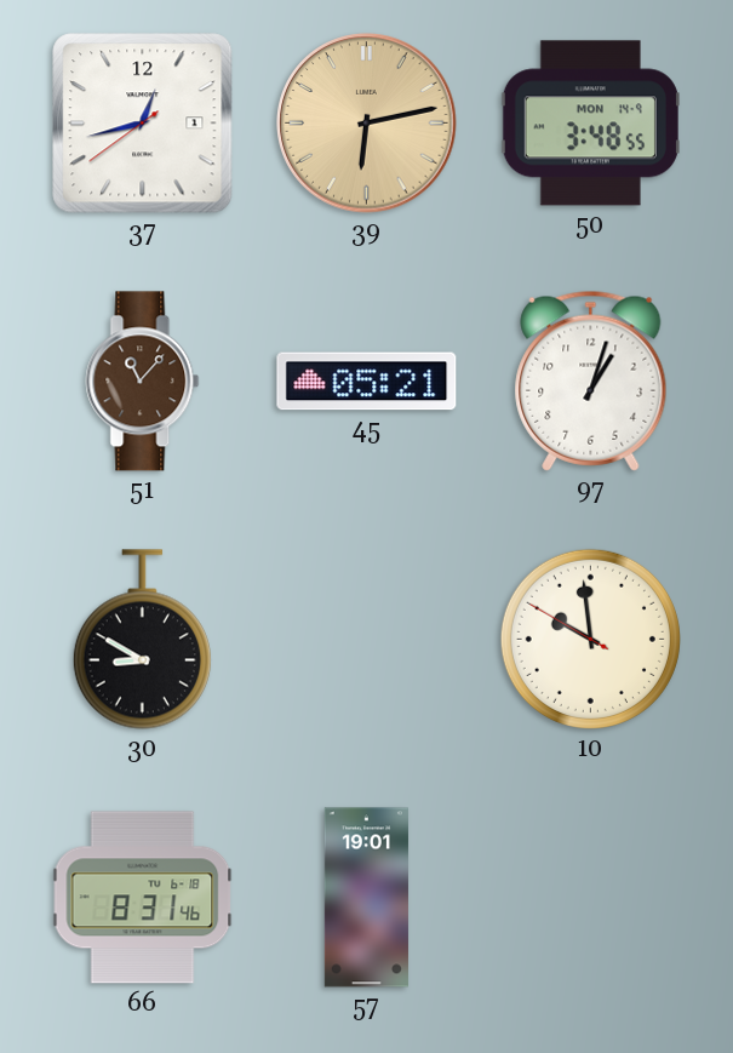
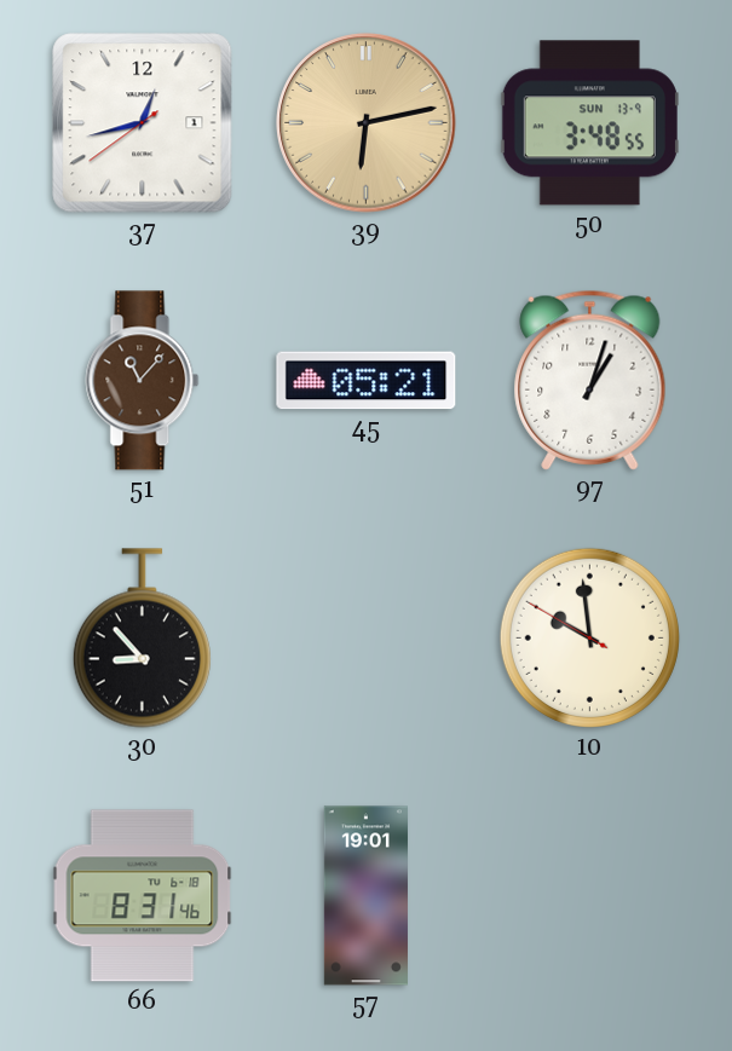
50 date: MON 14-9 -> SUN 13-9
30: 8:50 -> 8:53
